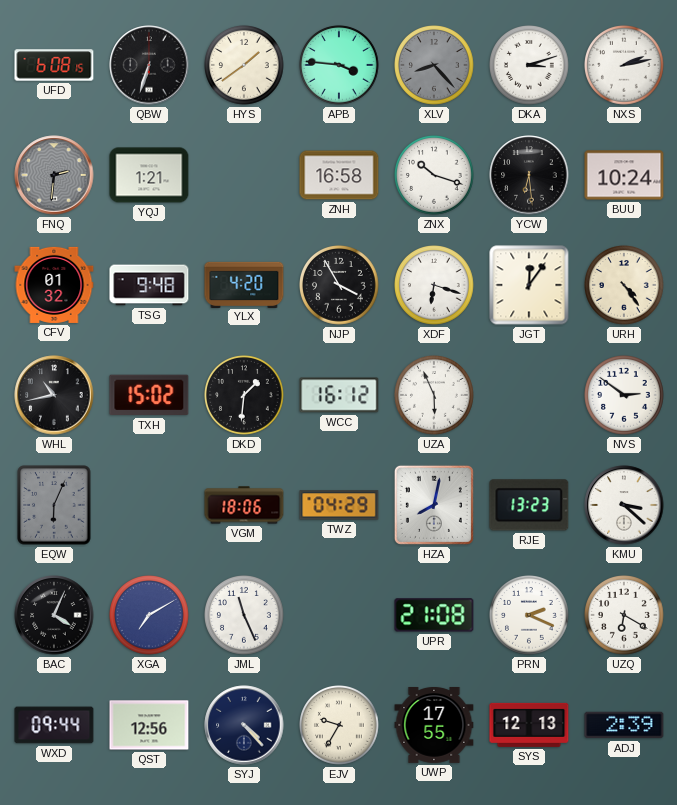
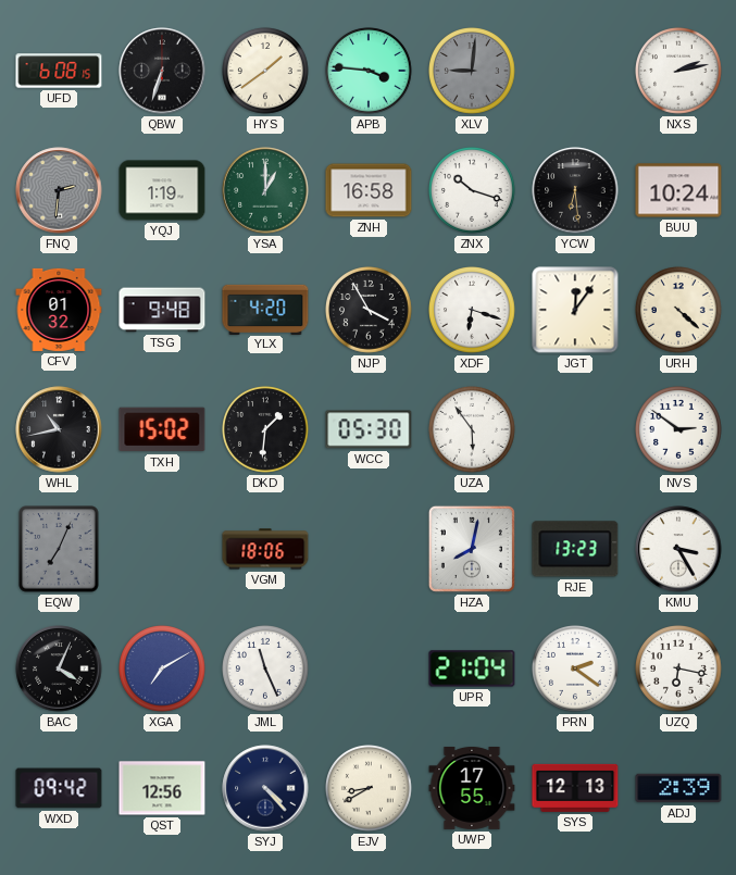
XLV: 8:23 -> 9:01
DKA: 3:12 -> none
YQJ: 1:21 -> 1:19
YSA: none -> 1:00
URH: 4:24 -> 4:22
WCC: 16:12 -> 05:30
UZA: 5:56 -> 5:54
EQW: 6:04 -> 7:04
TWZ: 04:29 -> none
KMU: 3:22 -> 3:25
UPR: 21:08 -> 21:04
PRN: 2:19 -> 2:21
UZQ: 6:20 -> 6:17
WXD: 09:44 -> 09:42
EJV: 9:35 -> 8:40
